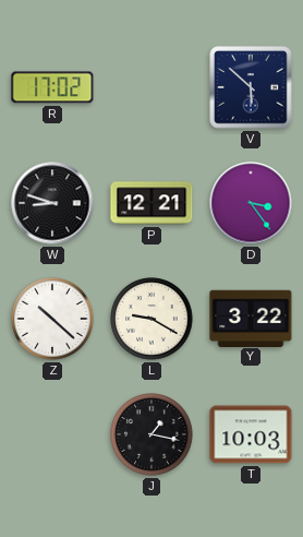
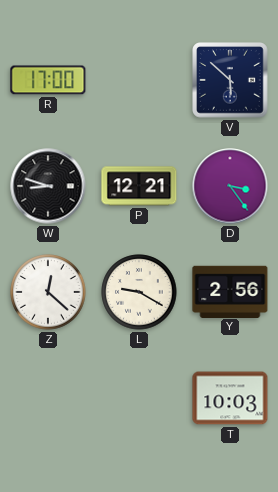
R: 17:02 -> 17:00
Z: 10:22 -> 12:22
Y: 3:22 -> 2:56
J: 1:17 -> none
